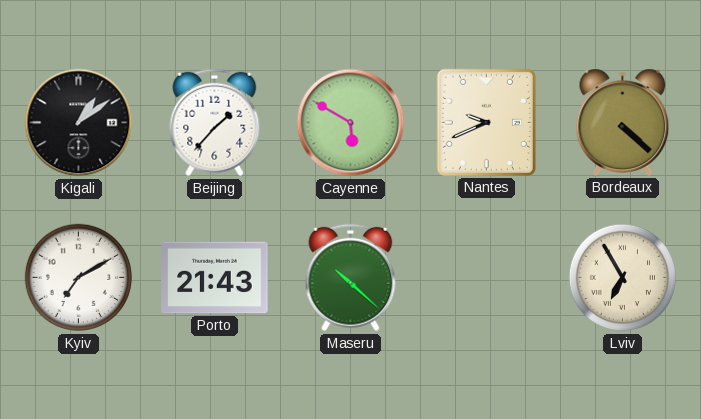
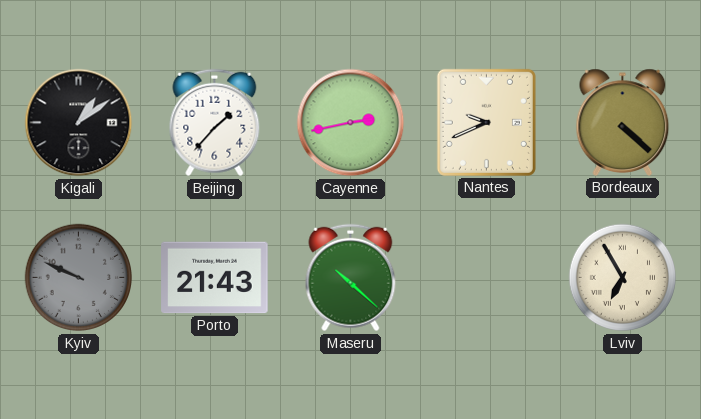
Cayenne: 5:50 -> 2:43
Kyiv: 7:10 -> 9:49
Kyiv dial: white -> grey
